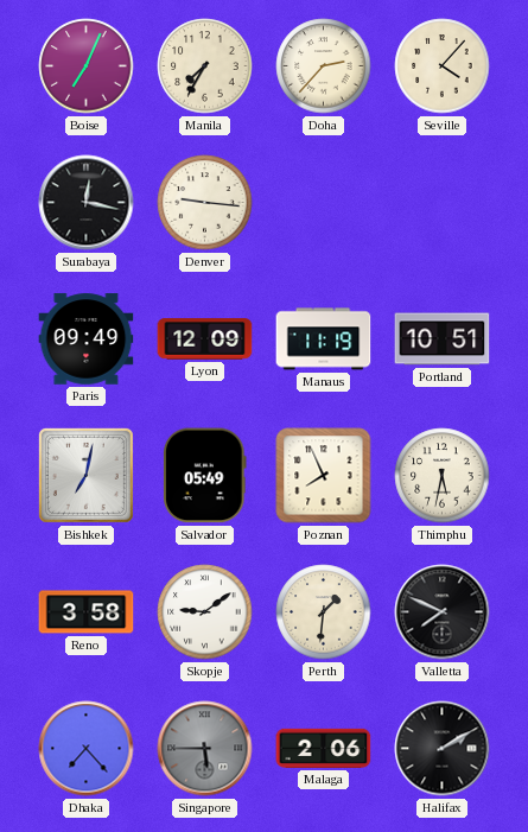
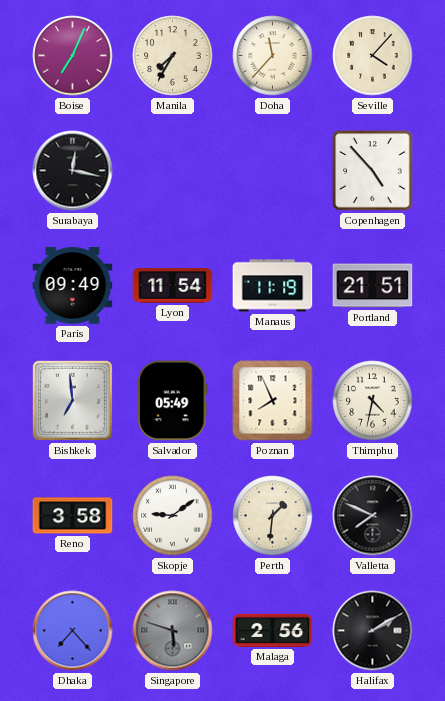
Doha: 2:37 -> 11:37
Denver: 9:16 -> none
Copenhagen: none -> 4:53
Lyon: 12:09 -> 11:54
Portland: 10:51 -> 21:51
Bishkek: 7:02 -> 6:59
Thimphu: 5:32 -> 4:32
Singapore: 5:45 -> 5:48
Malaga: 2:06 -> 2:56
